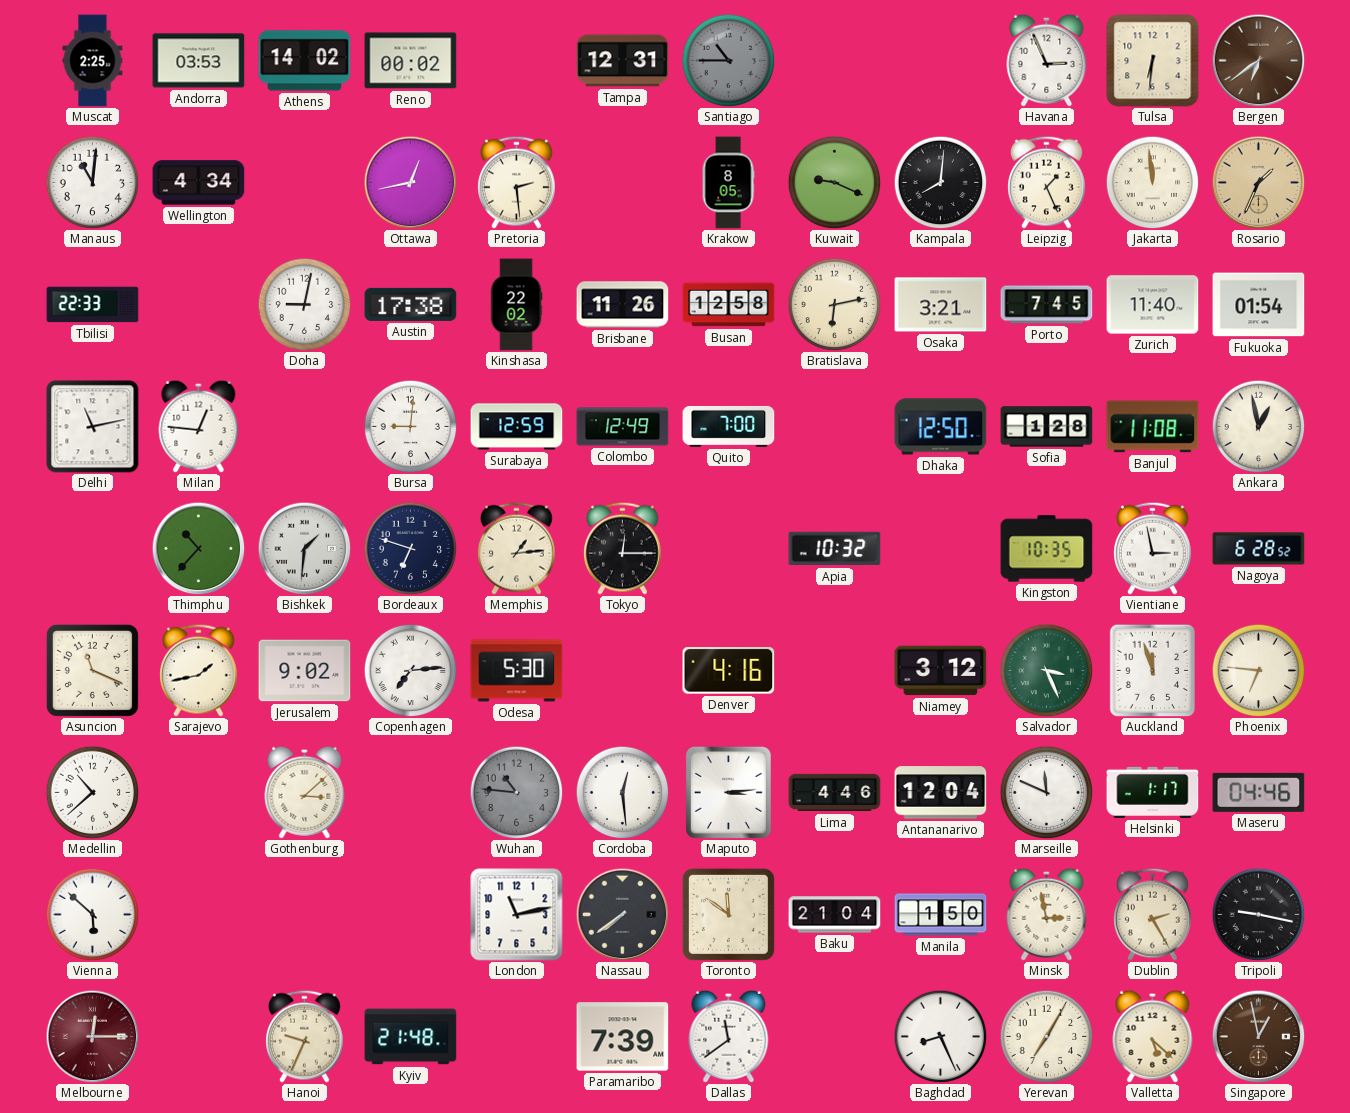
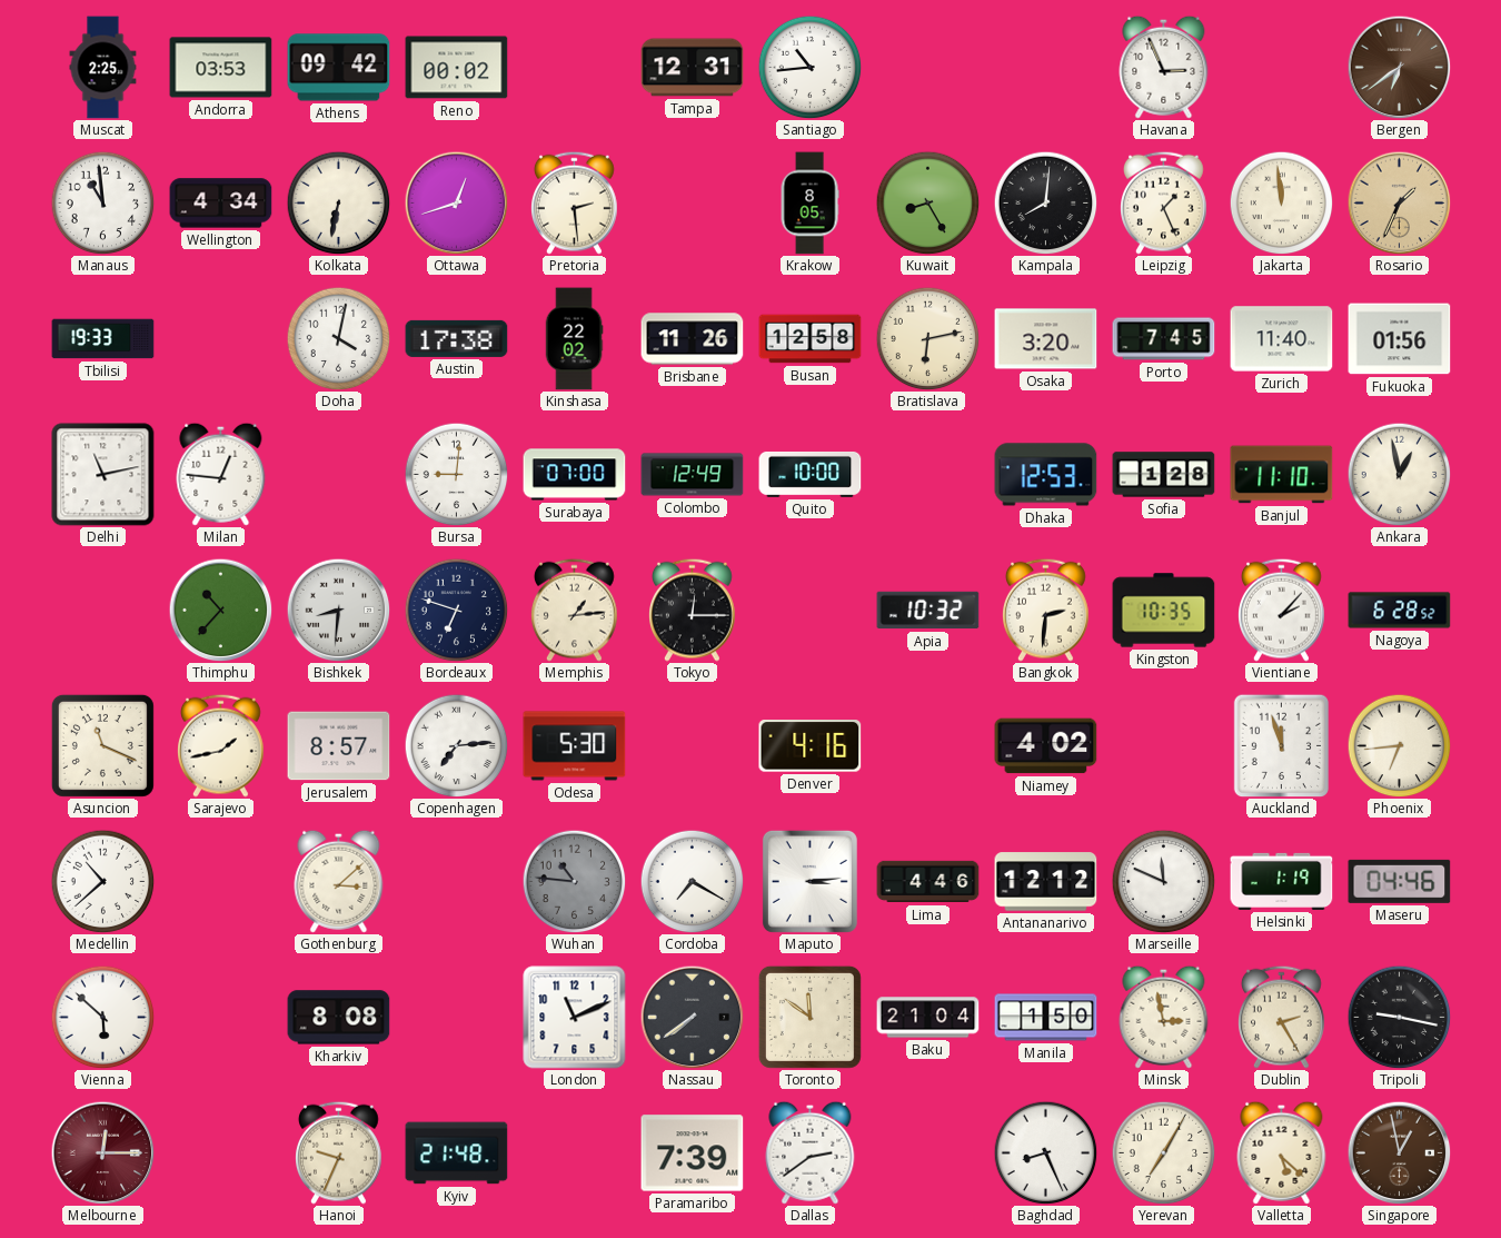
Athens: 14:02 -> 09:42
Santiago: 10:45 -> 10:44
Santiago dial: grey -> white
Tulsa: 6:31 -> none
Manaus: 11:01 -> 10:59
Kolkata: none -> 6:32
Ottawa: 12:43 -> 12:42
Kuwait: 9:19 -> 8:25
Tbilisi: 22:33 -> 19:33
Doha: 9:02 -> 4:02
Osaka: 3:21 -> 3:20
Fukuoka: 01:54 -> 01:56
Surabaya: 12:59 -> 07:00
Quito: 7:00 -> 10:00
Dhaka: 12:50 -> 12:53
Banjul: 11:08 -> 11:10
Bishkek: 1:31 -> 8:31
Bangkok: none -> 2:31
Vientiane: 2:58 -> 2:07
Jerusalem: 9:02 -> 8:57
Niamey: 3:12 -> 4:02
Salvador: 3:26 -> none
Phoenix: 6:46 -> 6:44
Cordoba: 12:29 -> 7:20
Antananarivo: 12:04 -> 12:12
Helsinki: 1:17 -> 1:19
Kharkiv: none -> 8:08
London: 11:13 -> 11:11
Dallas: 11:39 -> 2:39
